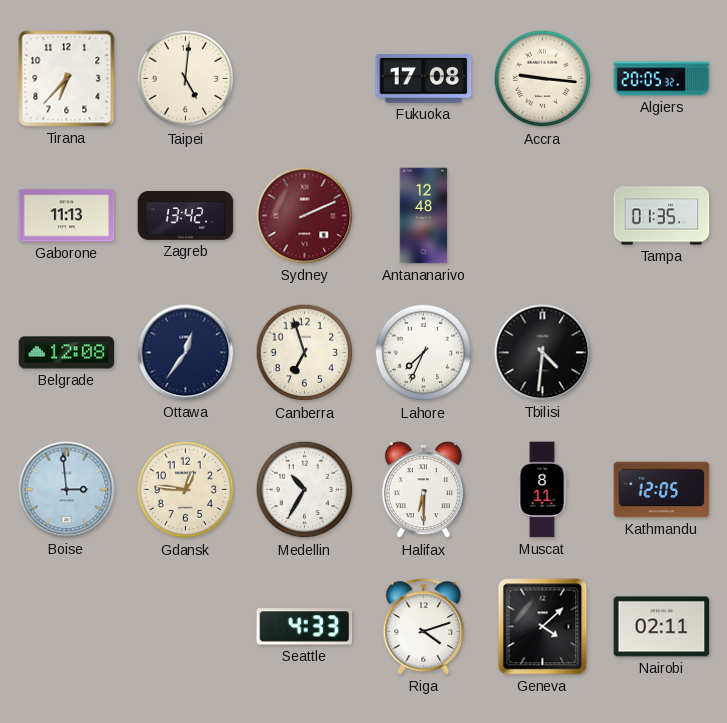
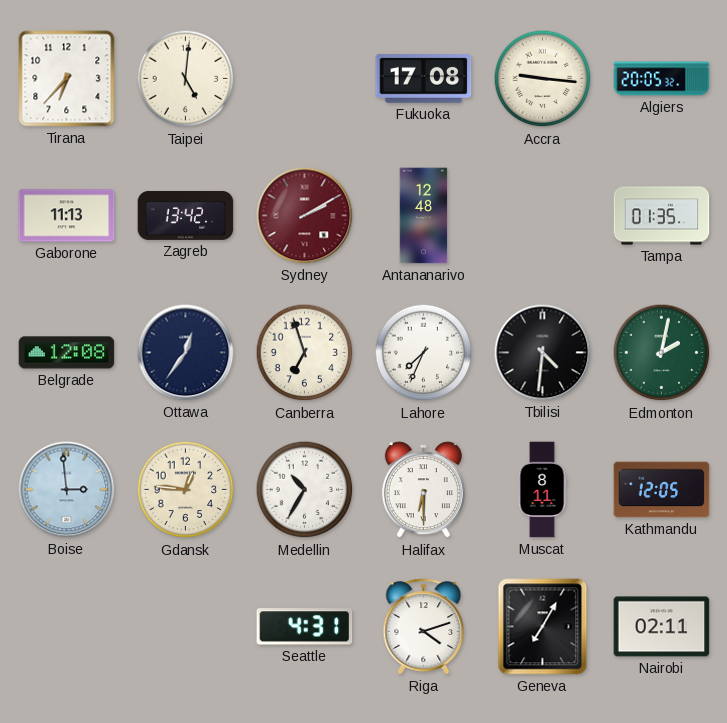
Sydney: 2:11 -> 2:10
Edmonton: none -> 2:02
Seattle: 4:33 -> 4:31
Geneva: 4:08 -> 7:05
